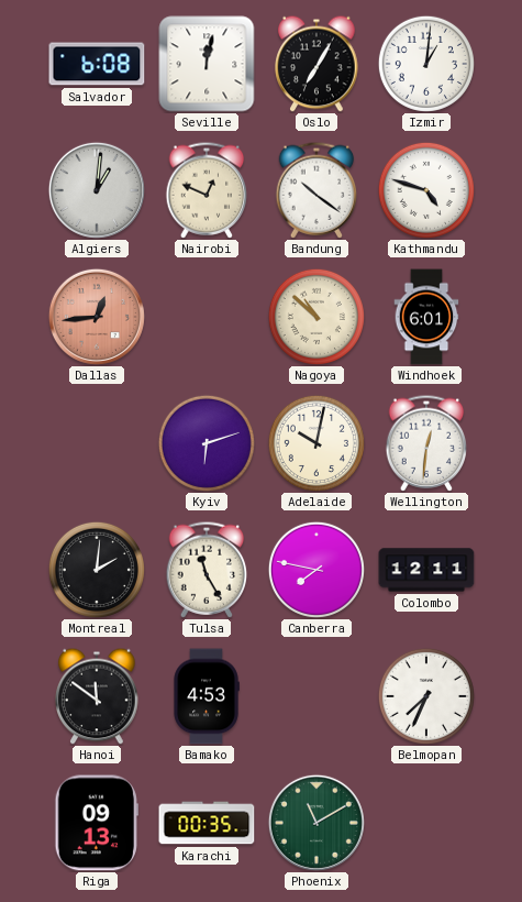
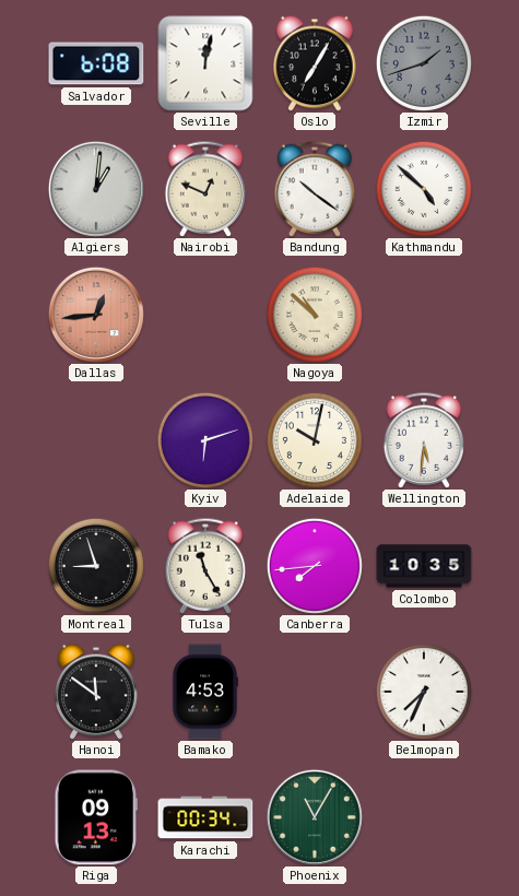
Izmir: 1:01 -> 1:42
Izmir dial: white -> grey
Kathmandu: 4:48 -> 4:52
Windhoek: 6:01 -> none
Wellington: 12:31 -> 5:31
Montreal: 2:01 -> 8:57
Canberra: 7:47 -> 7:44
Colombo: 12:11 -> 10:35
Karachi: 00:35 -> 00:34
Phoenix: 11:10 -> 11:05
